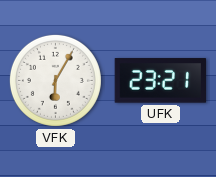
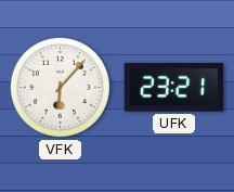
VFK: 6:05 -> 6:07
